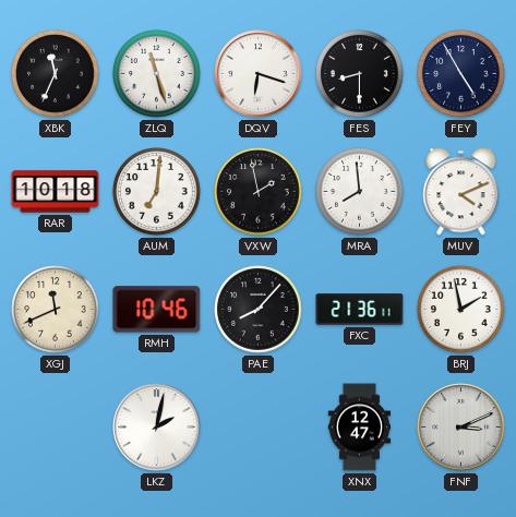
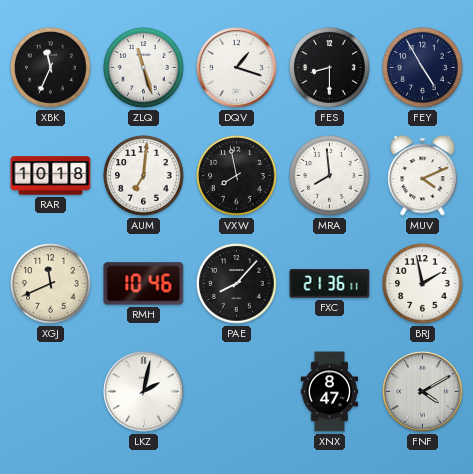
DQV: 6:18 -> 1:18
VXW: 1:58 -> 7:58
XNX: 12:47 -> 8:47
FNF: 3:11 -> 4:10
